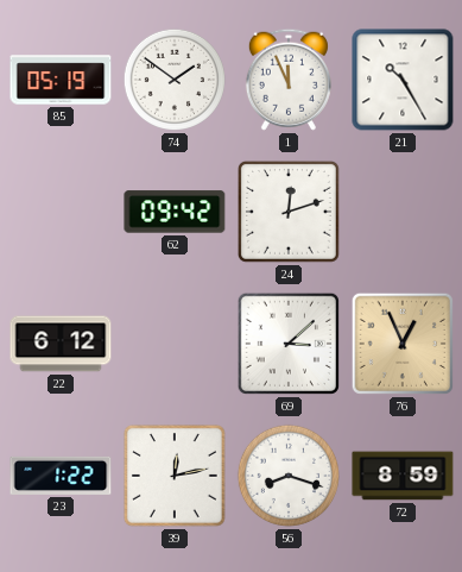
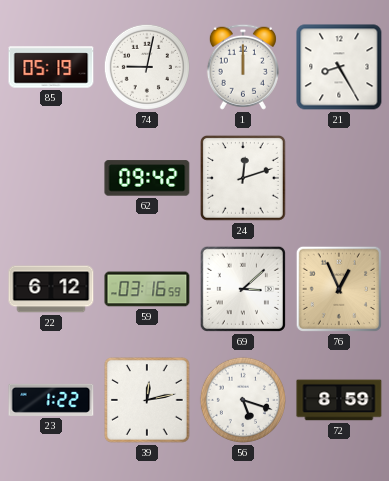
74: 1:51 -> 9:02
1: 11:56 -> 12:00
21: 10:25 -> 8:25
59: none -> 03:16
56: 8:18 -> 5:18
